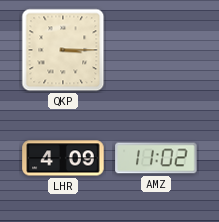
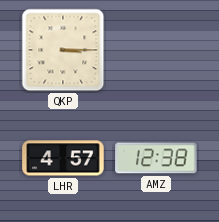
LHR: 4:09 -> 4:57
AMZ: 11:02 -> 12:38
